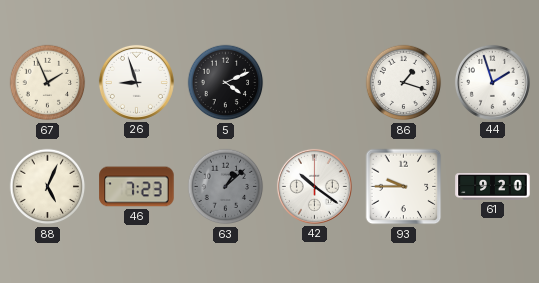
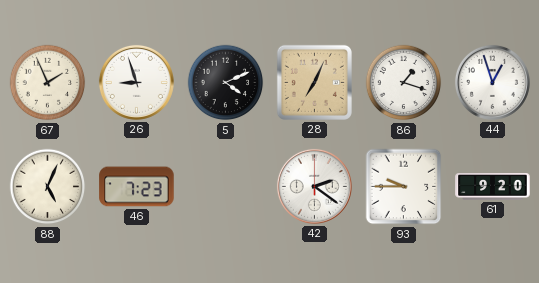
28: none -> 7:04
44: 1:57 -> 12:57
63: 1:08 -> none
42: 10:21 -> 2:21
